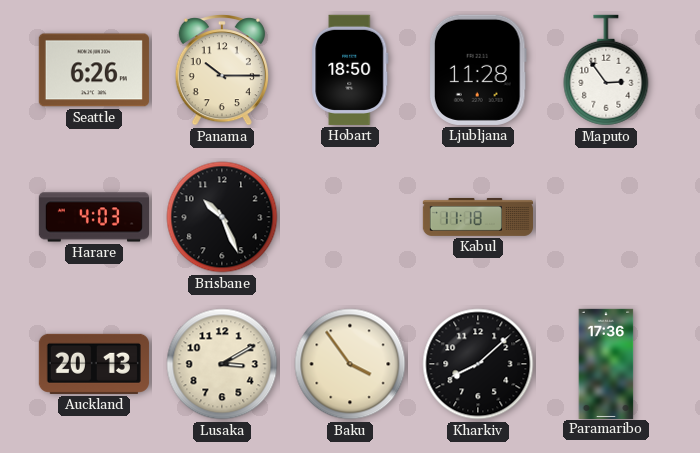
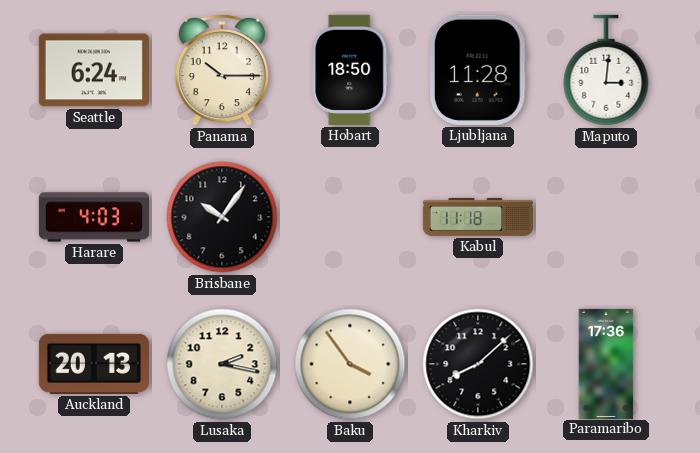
Seattle: 6:26 -> 6:24
Maputo: 2:54 -> 3:01
Brisbane: 10:26 -> 10:06
Lusaka: 3:10 -> 2:17
